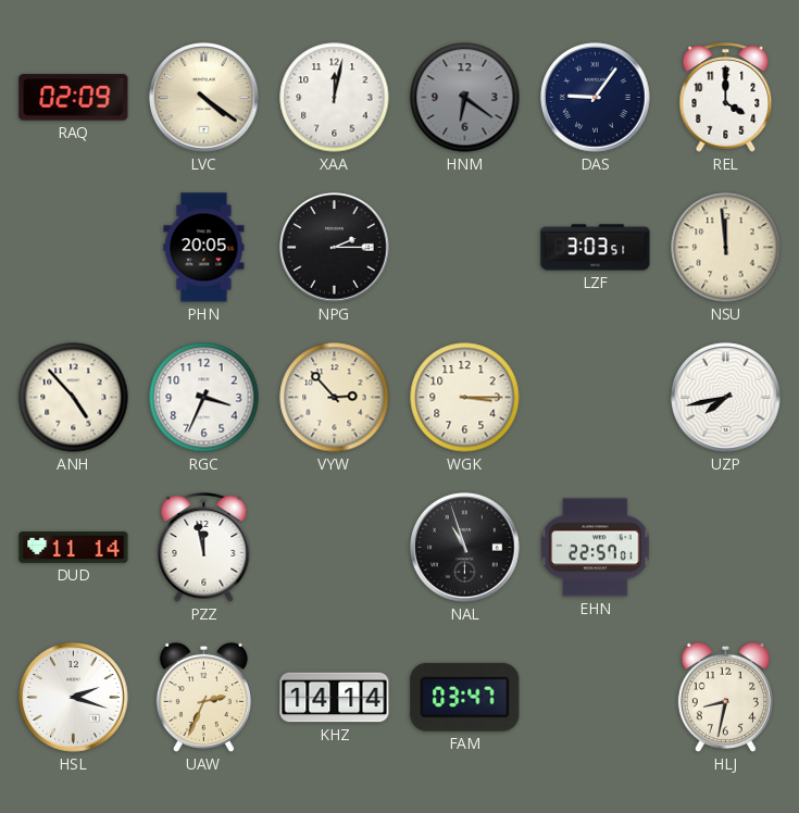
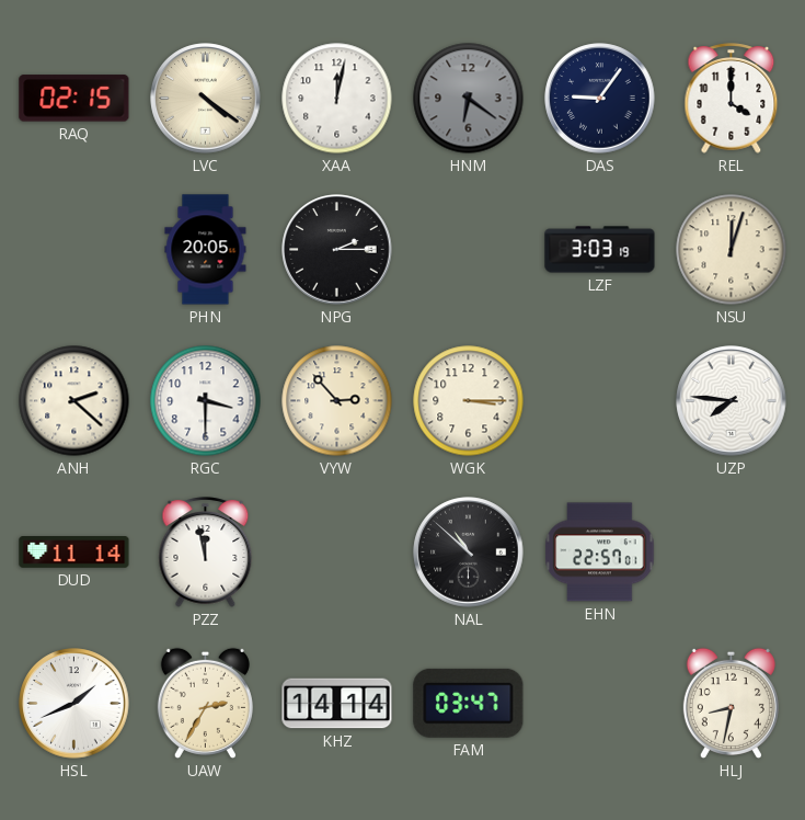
RAQ: 02:09 -> 02:15
LZF: 3:03:51 -> 3:03:19
NSU: 11:59 -> 12:03
ANH: 4:53 -> 2:22
RGC: 3:34 -> 3:30
UZP: 7:43 -> 7:46
NAL: 10:57 -> 10:52
HSL: 2:18 -> 1:41
UAW: 2:34 -> 2:35
